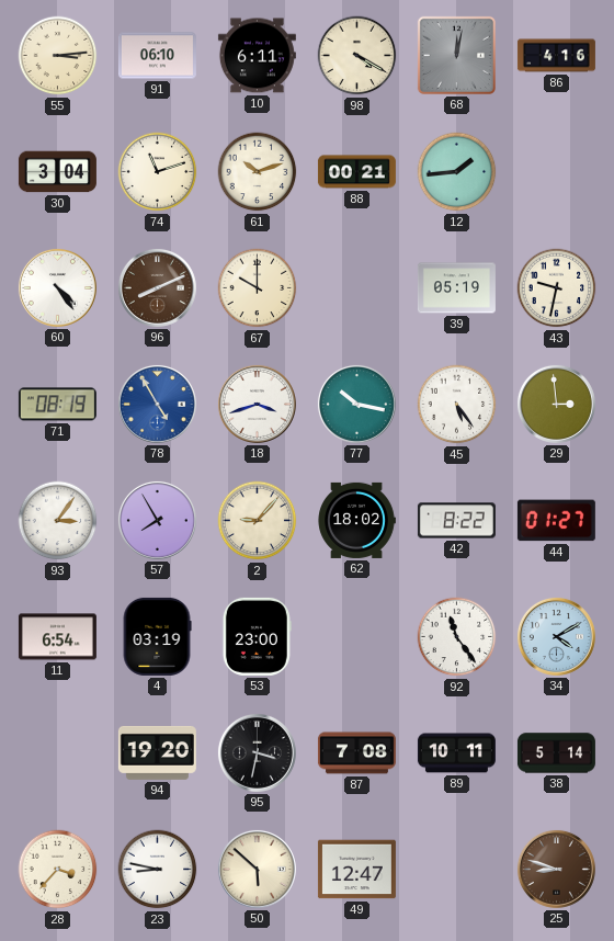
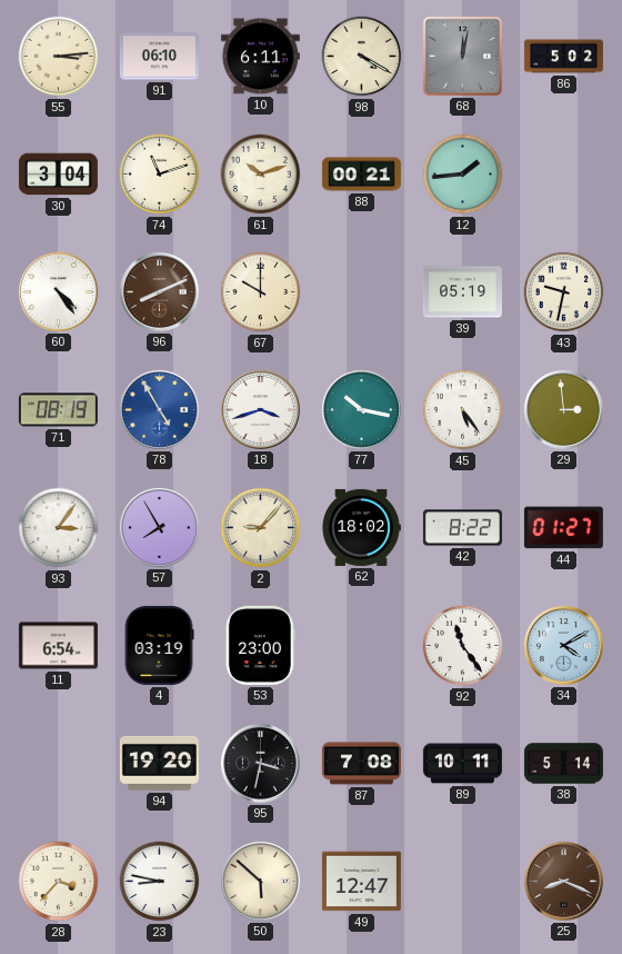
86: 4:16 -> 5:02
25: 8:48 -> 8:19
